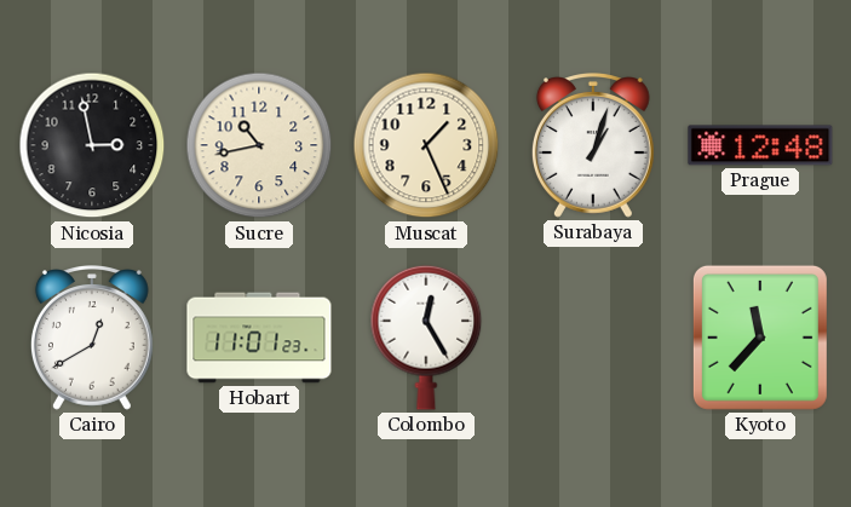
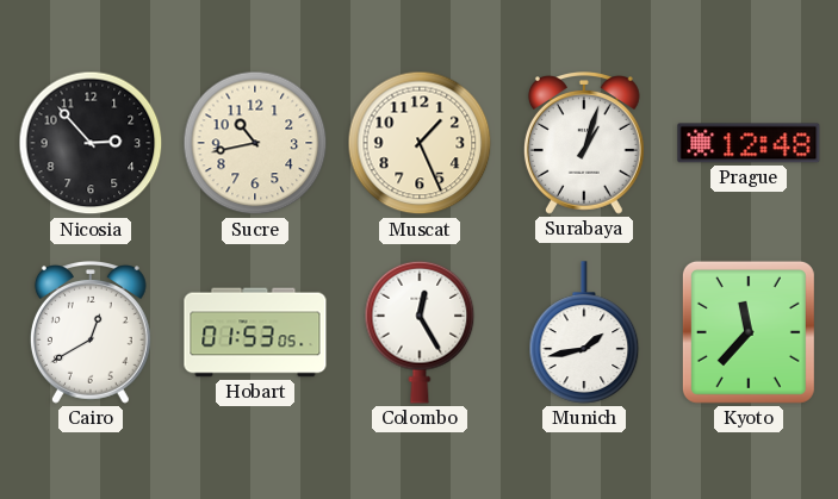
Nicosia: 2:58 -> 2:53
Hobart: 11:01 -> 01:53
Munich: none -> 1:43
